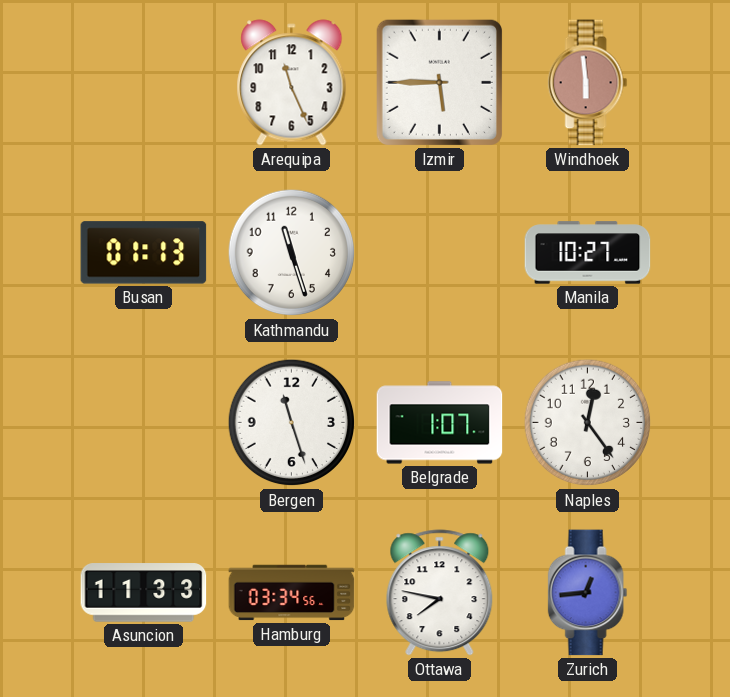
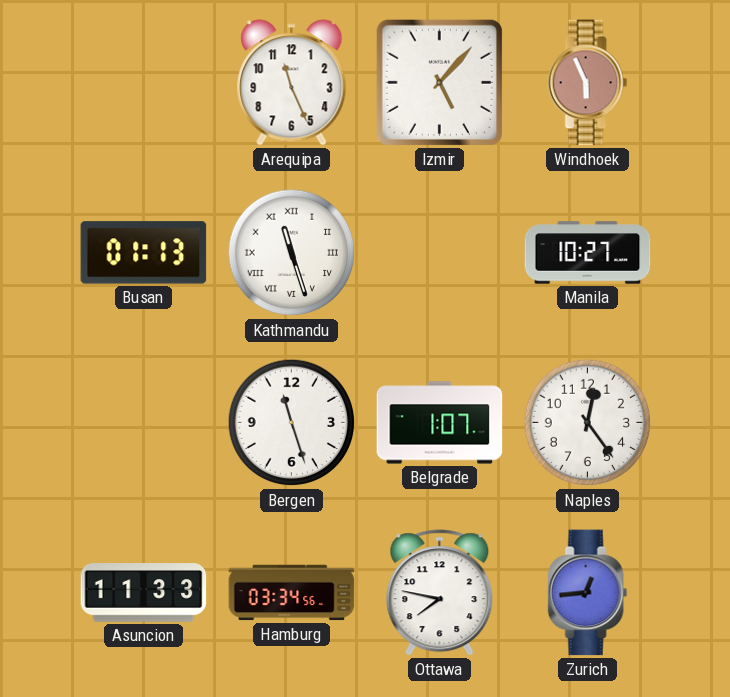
Izmir: 5:45 -> 5:07
Windhoek: 5:59 -> 5:56
Kathmandu numerals: Arabic -> Roman
